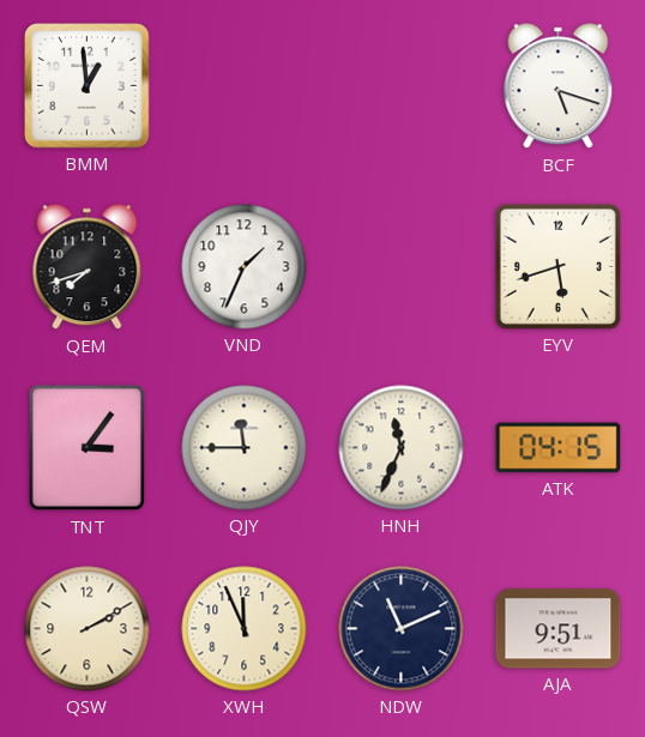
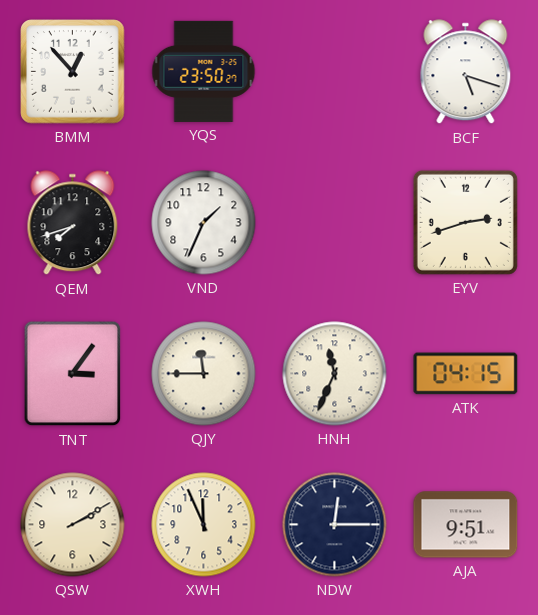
BMM: 12:59 -> 12:53
YQS: none -> 23:50
EYV: 5:42 -> 2:42
NDW: 11:11 -> 12:15
